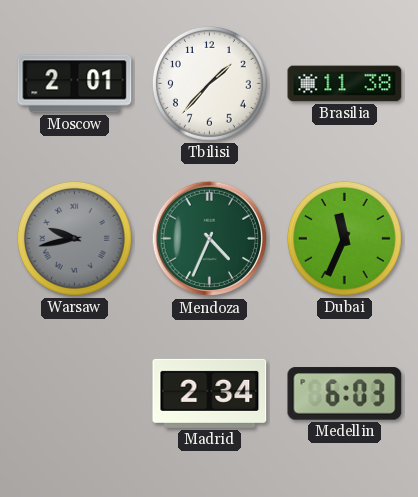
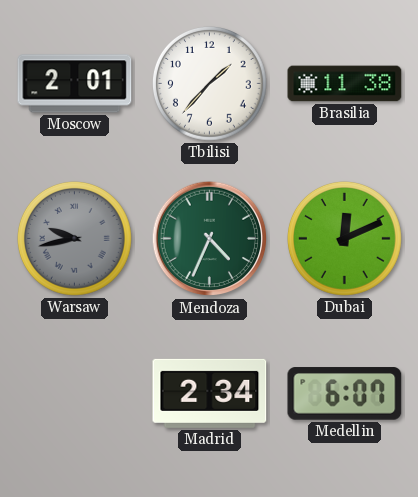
Dubai: 11:34 -> 12:11
Medellin: 6:03 -> 6:07
